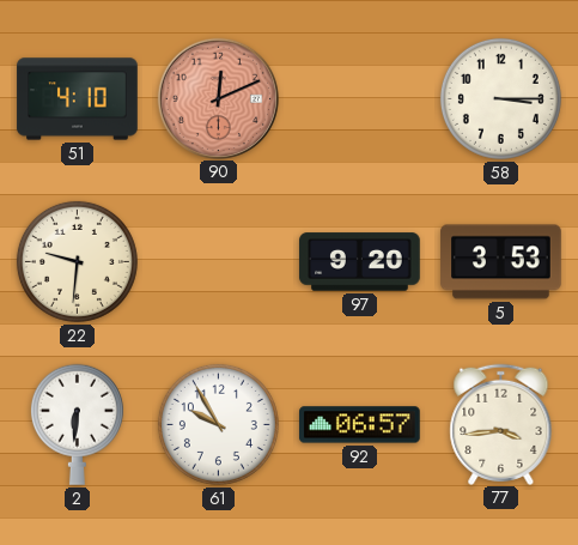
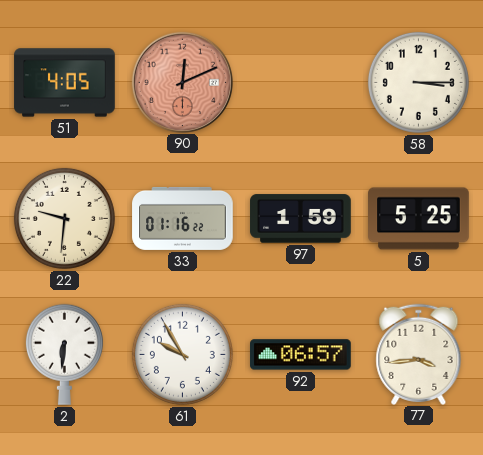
51: 4:10 -> 4:05
33: none -> 01:16
97: 9:20 -> 1:59
5: 3:53 -> 5:25
